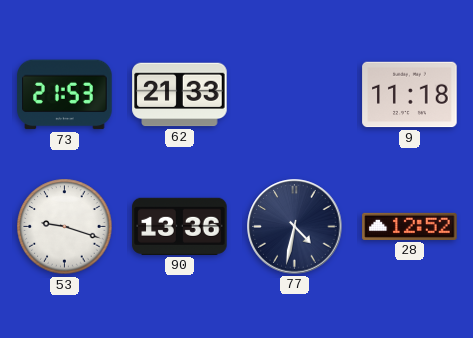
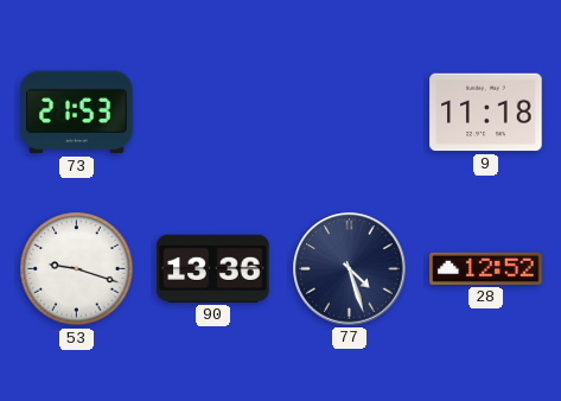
62: 21:33 -> none
77: 4:32 -> 4:27
